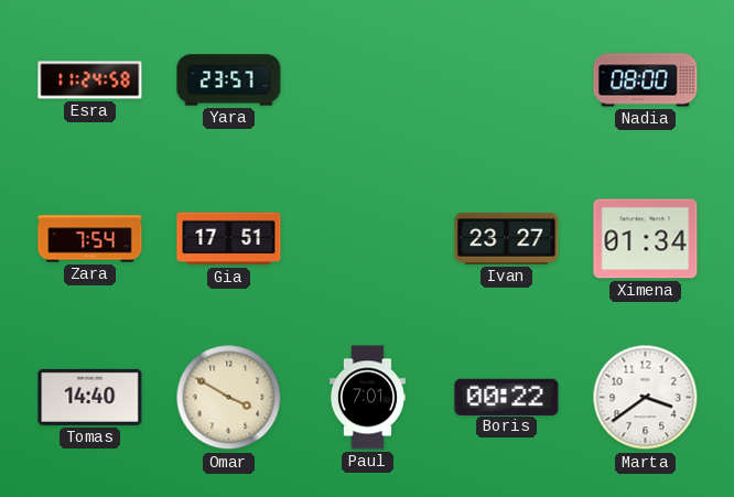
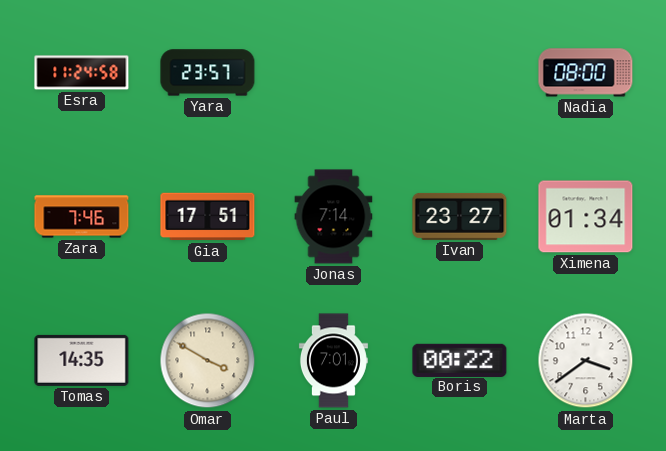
Zara: 7:54 -> 7:46
Jonas: none -> 7:14
Tomas: 14:40 -> 14:35
